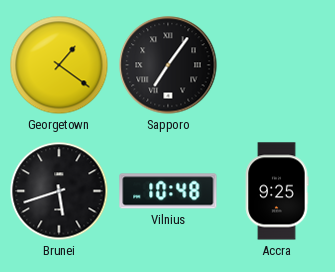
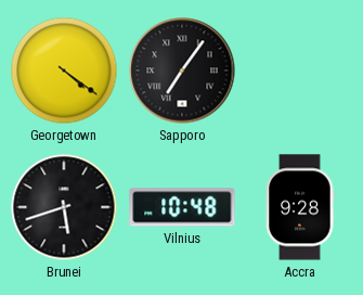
Georgetown: 1:21 -> 4:21
Accra: 9:25 -> 9:28
